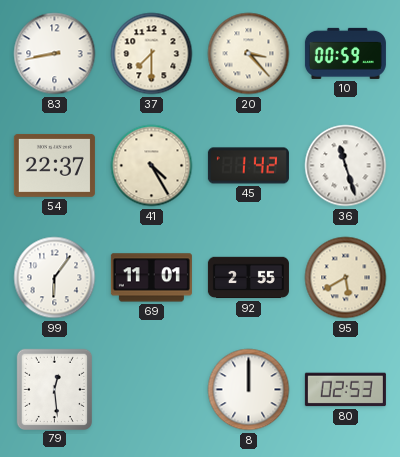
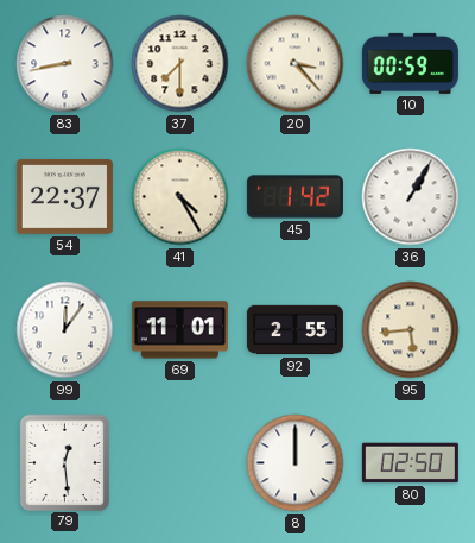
36: 11:27 -> 1:05
99: 6:06 -> 12:06
95: 5:40 -> 5:44
80: 02:53 -> 02:50
